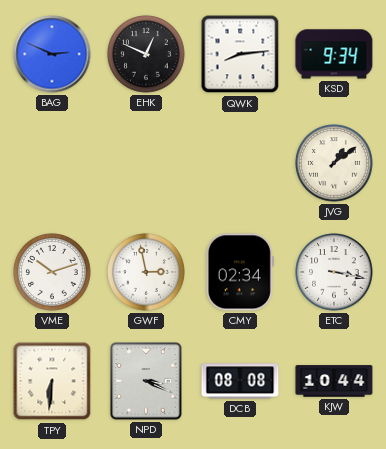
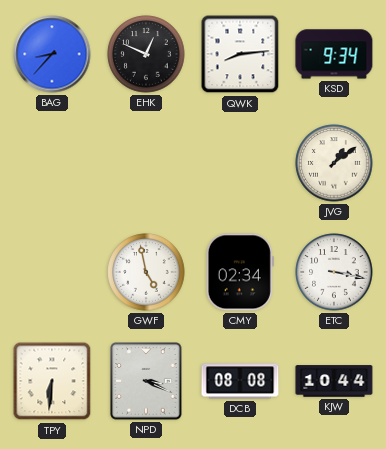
BAG: 2:49 -> 8:37
VME: 10:12 -> none
GWF: 2:58 -> 4:58
